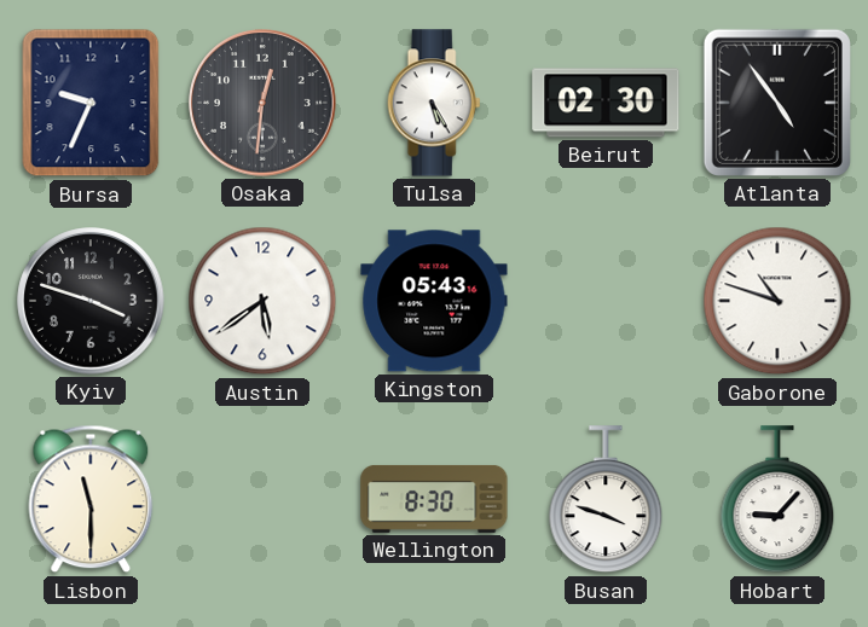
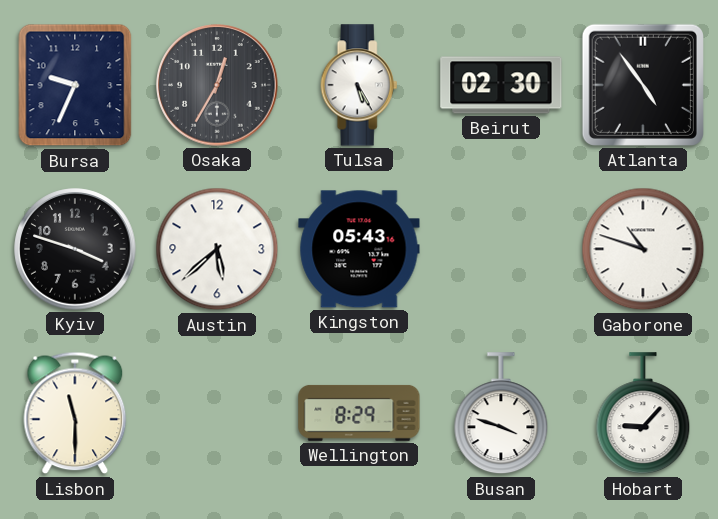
Osaka: 12:31 -> 12:35
Austin: 5:39 -> 5:38
Wellington: 8:30 -> 8:29
